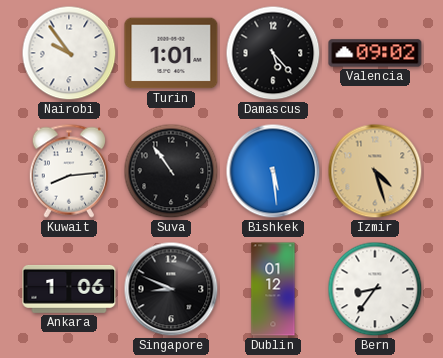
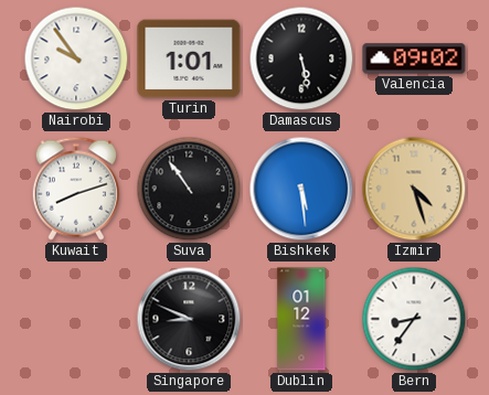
Damascus: 5:23 -> 5:28
Kuwait: 8:14 -> 8:12
Ankara: 1:06 -> none
